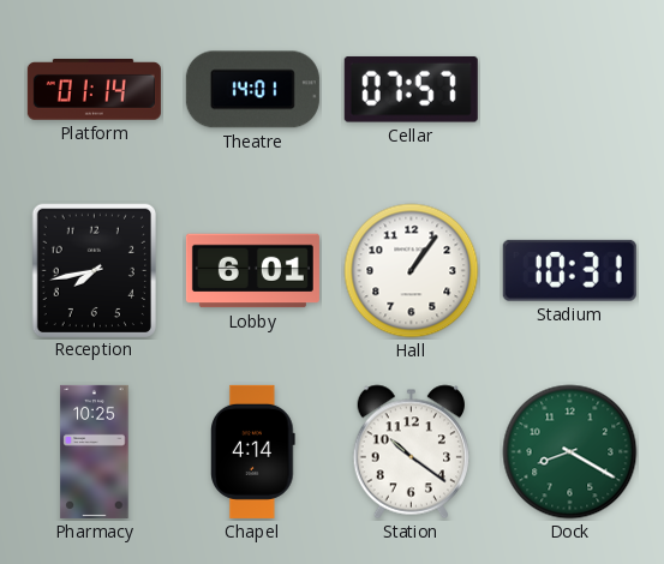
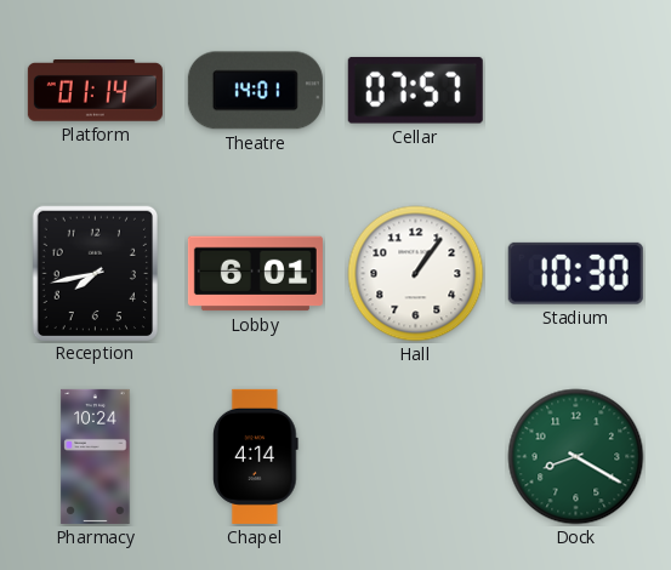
Stadium: 10:31 -> 10:30
Pharmacy: 10:25 -> 10:24
Station: 10:21 -> none
